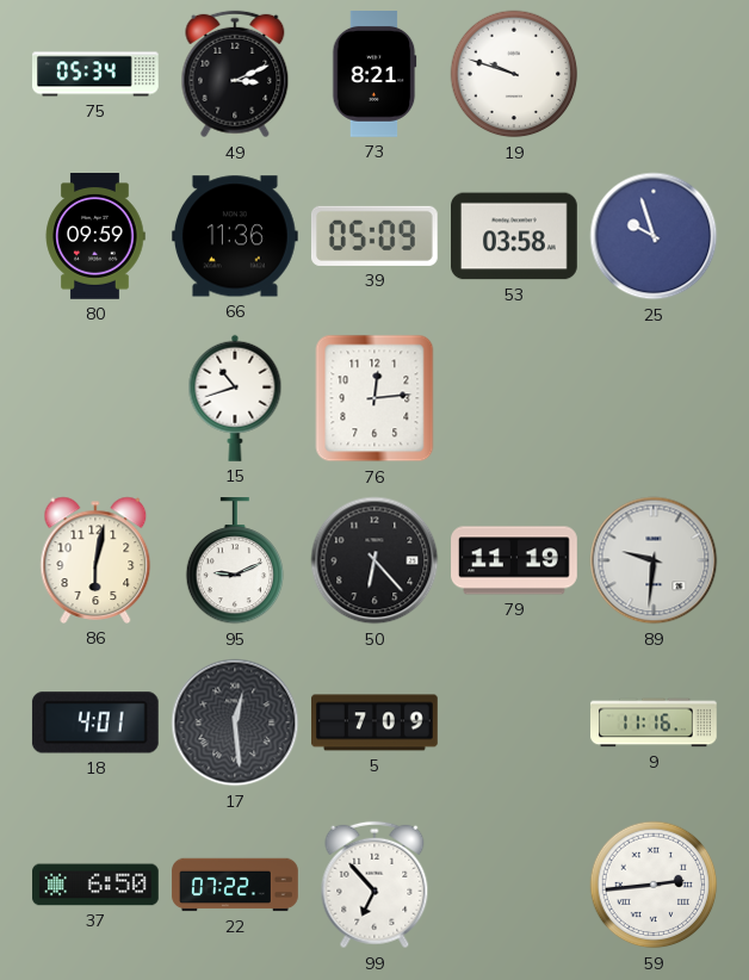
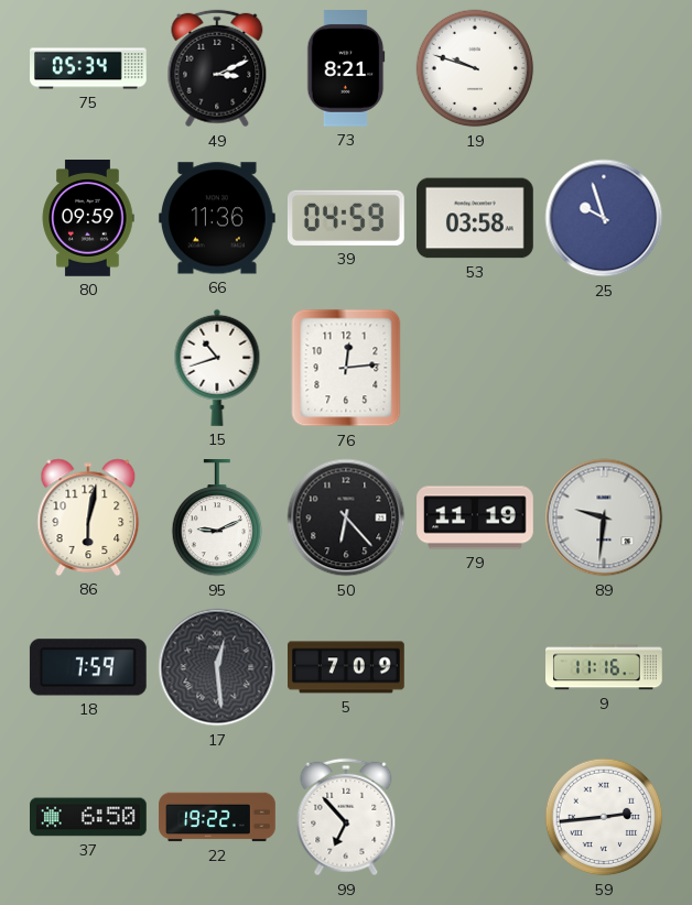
39: 05:09 -> 04:59
18: 4:01 -> 7:59
22: 07:22 -> 19:22
